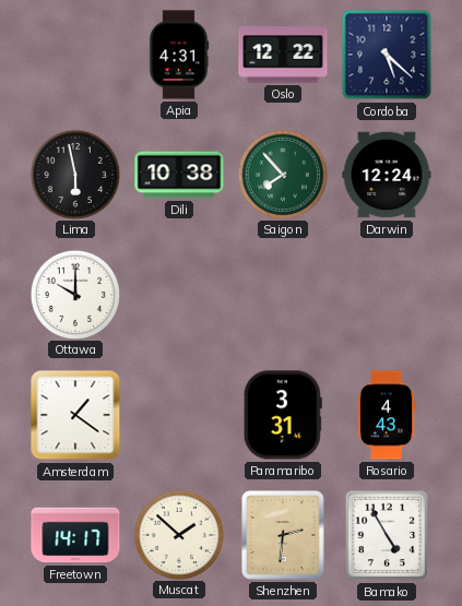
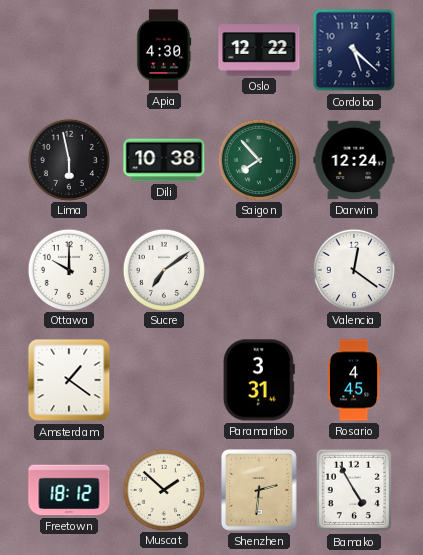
Apia: 4:31 -> 4:30
Sucre: none -> 7:09
Valencia: none -> 12:21
Rosario: 4:43 -> 4:45
Freetown: 14:17 -> 18:12
